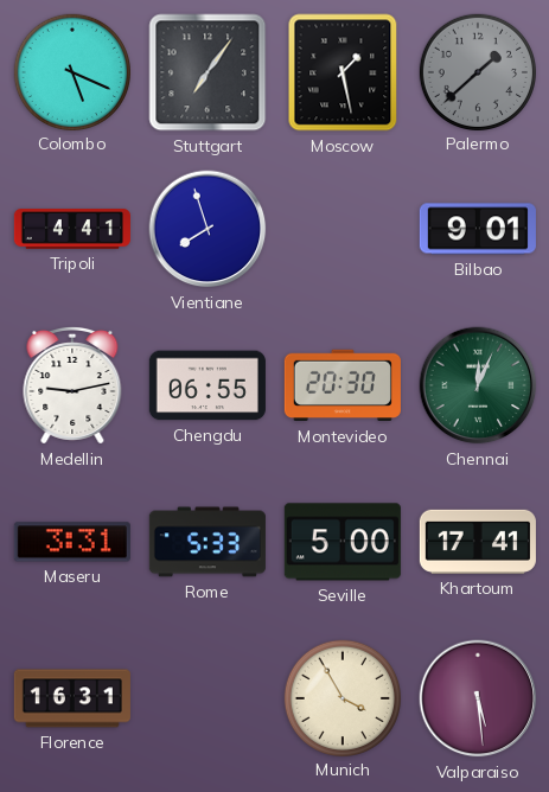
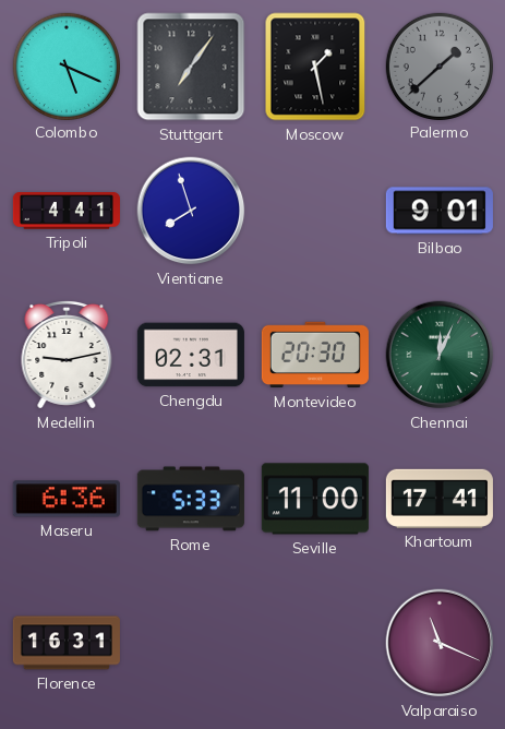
Chengdu: 06:55 -> 02:31
Maseru: 3:31 -> 6:36
Seville: 5:00 -> 11:00
Munich: 3:55 -> none
Valparaiso: 5:29 -> 11:19
